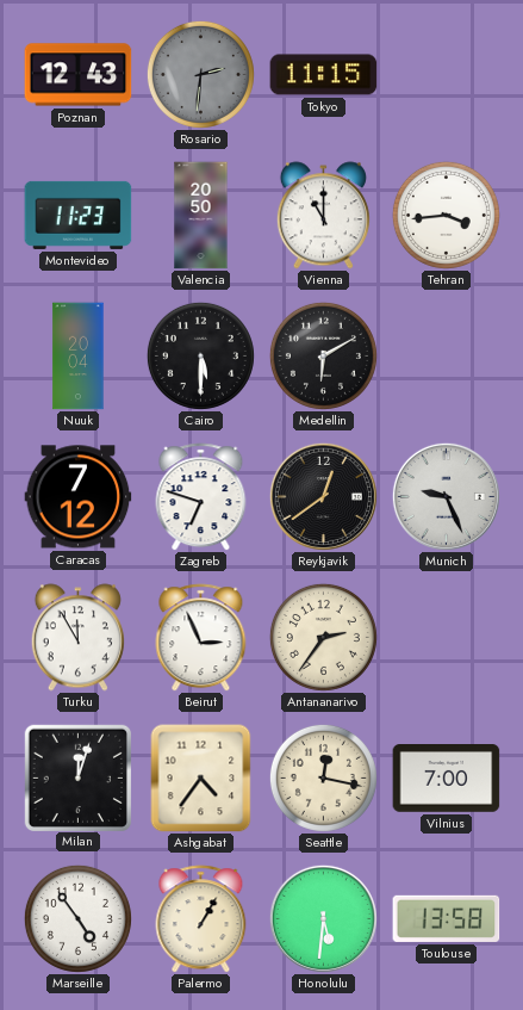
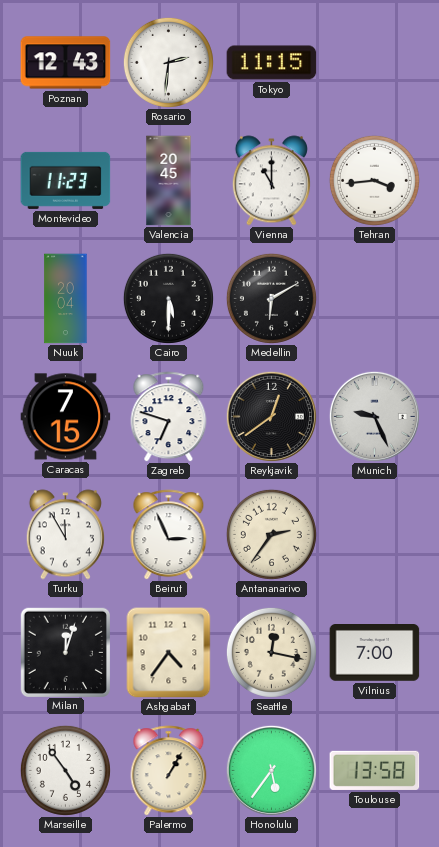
Rosario dial: grey -> white
Valencia: 20:50 -> 20:45
Caracas: 7:12 -> 7:15
Honolulu: 5:31 -> 5:36
